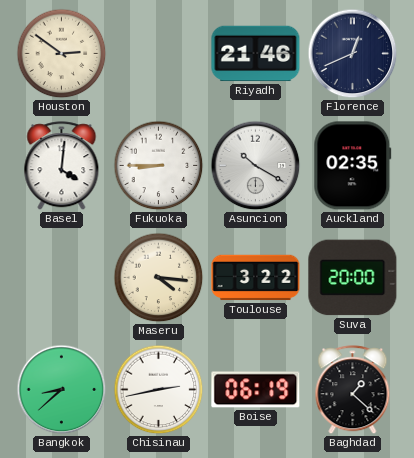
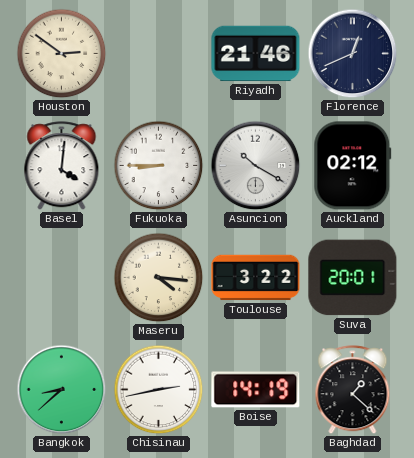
Auckland: 02:35 -> 02:12
Suva: 20:00 -> 20:01
Boise: 06:19 -> 14:19
